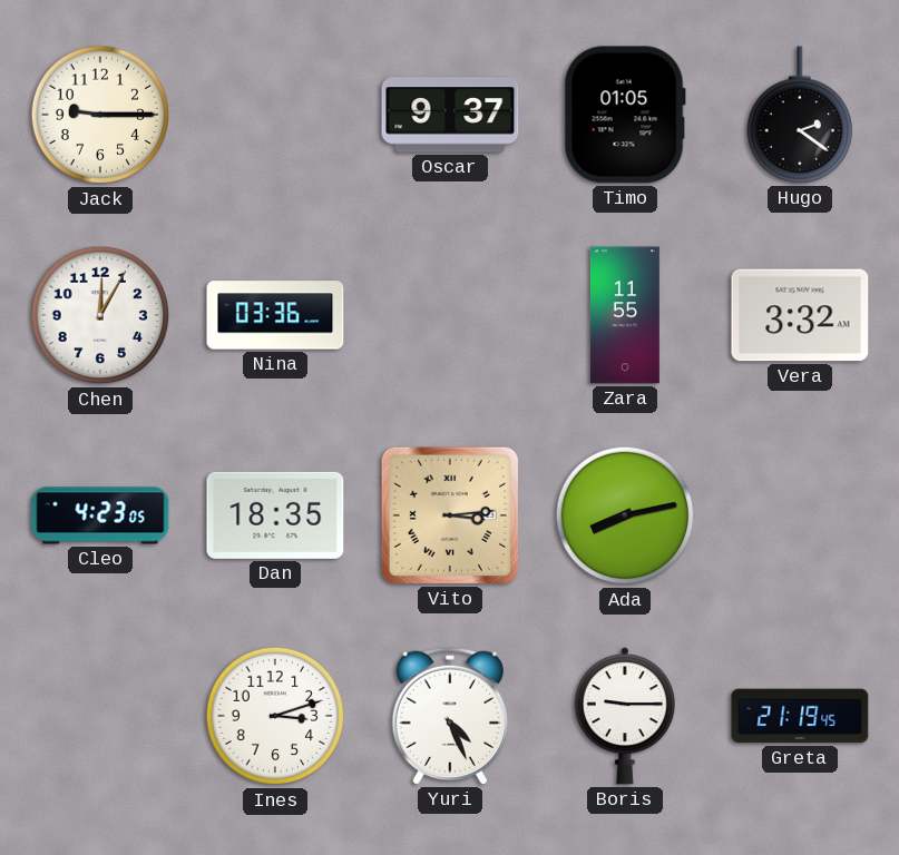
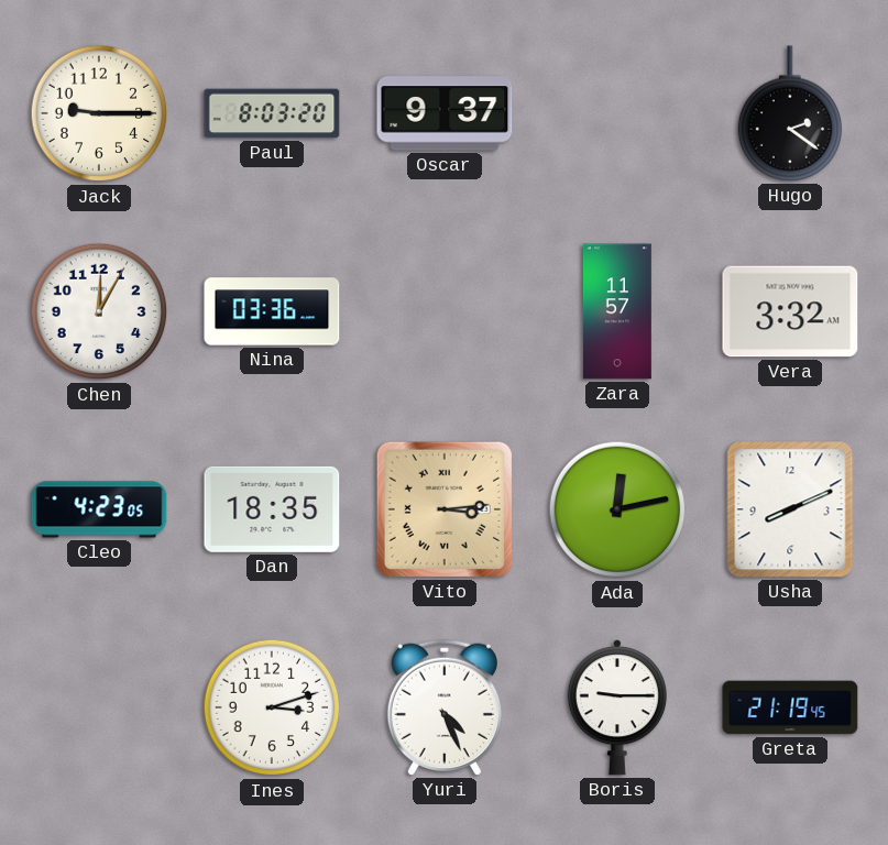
Paul: none -> 8:03
Timo: 01:05 -> none
Zara: 11:55 -> 11:57
Ada: 8:13 -> 12:13
Usha: none -> 8:11
